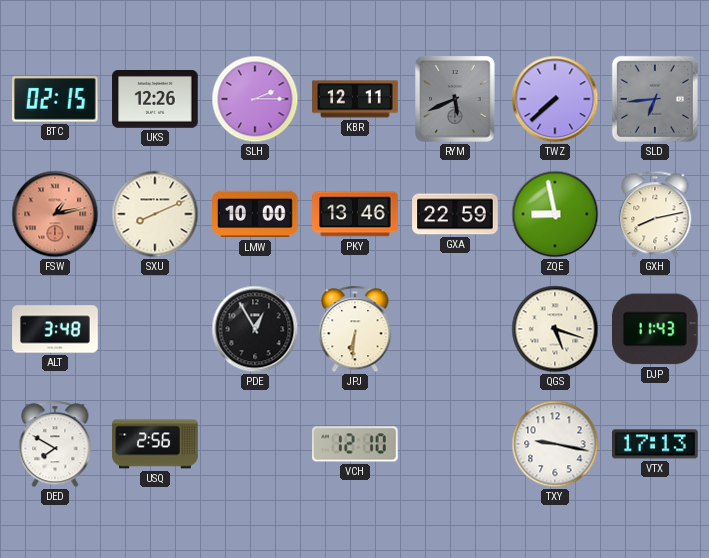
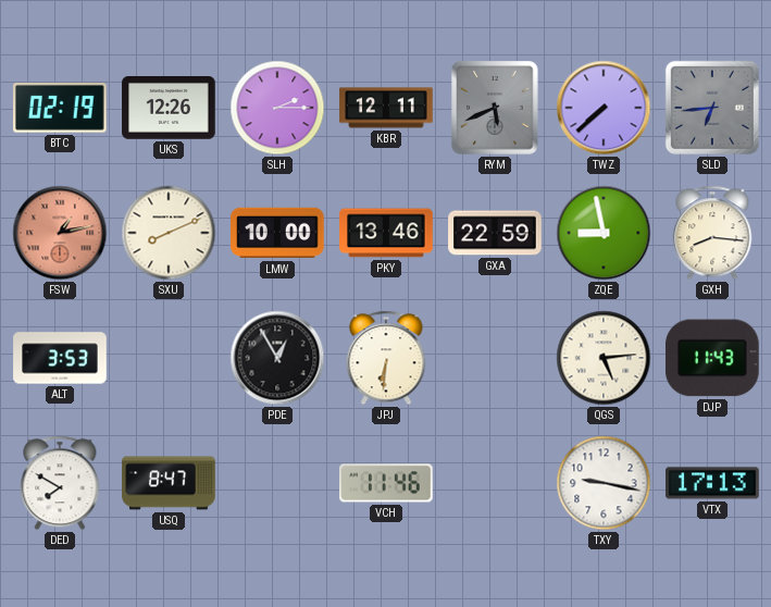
BTC: 02:15 -> 02:19
GXH: 8:13 -> 8:16
ALT: 3:48 -> 3:53
QGS: 5:18 -> 5:14
USQ: 2:56 -> 8:47
VCH: 12:10 -> 11:46
